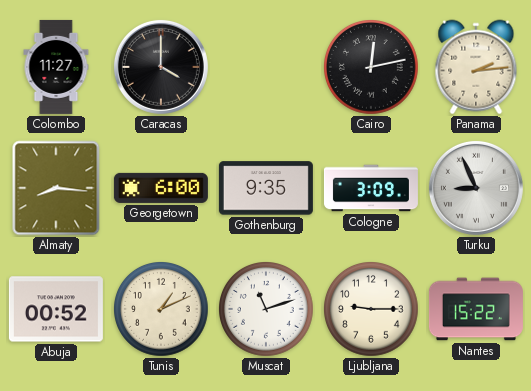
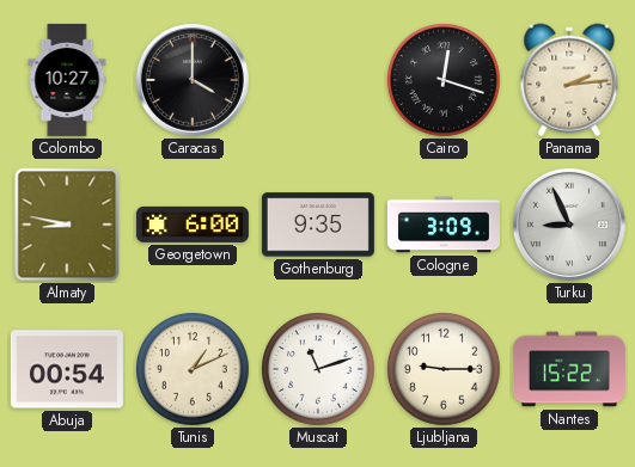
Colombo: 11:27 -> 10:27
Cairo: 12:13 -> 12:18
Almaty: 8:16 -> 8:47
Abuja: 00:52 -> 00:54
